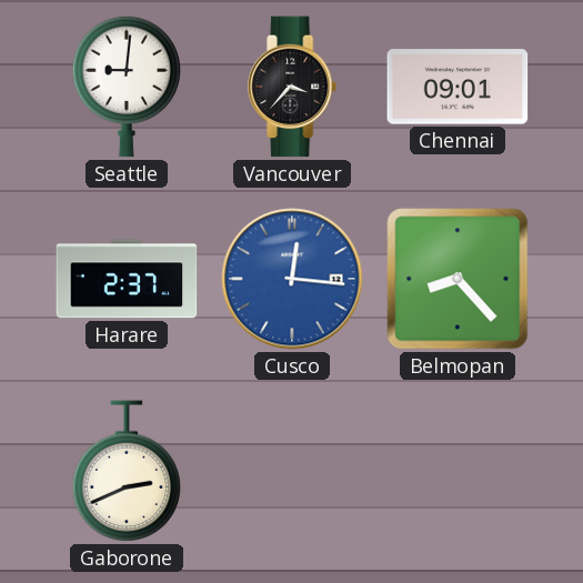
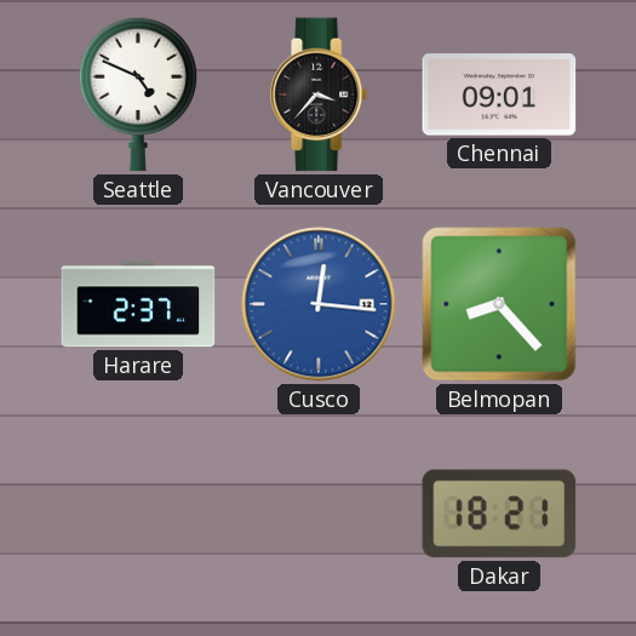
Seattle: 9:01 -> 4:49
Gaborone: 2:41 -> none
Dakar: none -> 18:21
